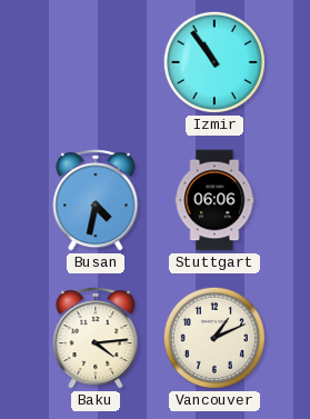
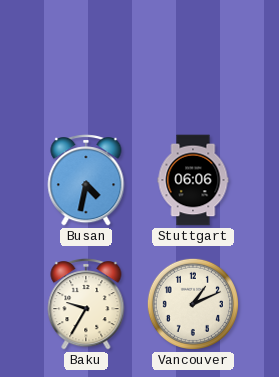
Izmir: 10:54 -> none
Baku: 4:14 -> 9:35
